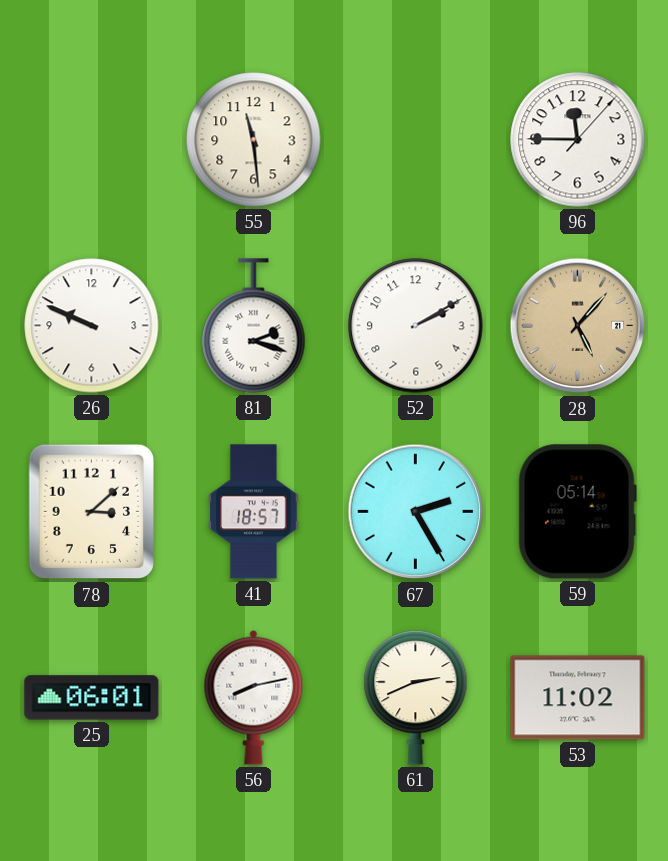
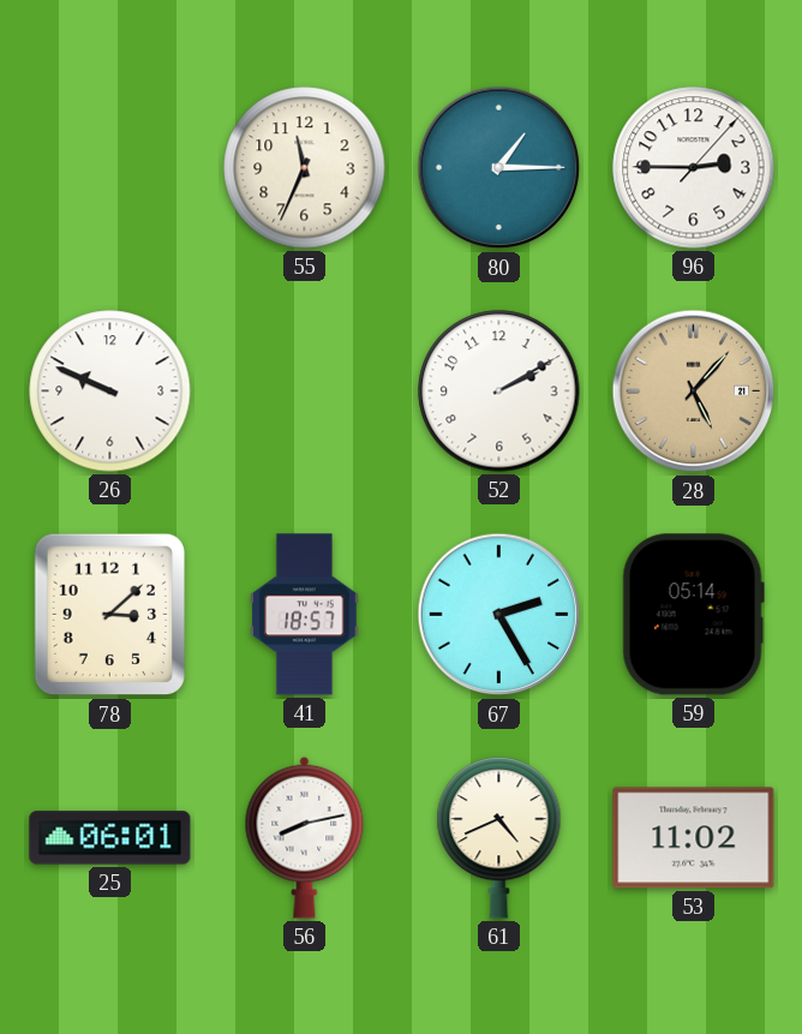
55: 11:29 -> 11:34
80: none -> 1:15
96: 11:45 -> 2:45
81: 2:18 -> none
61: 2:41 -> 4:41
